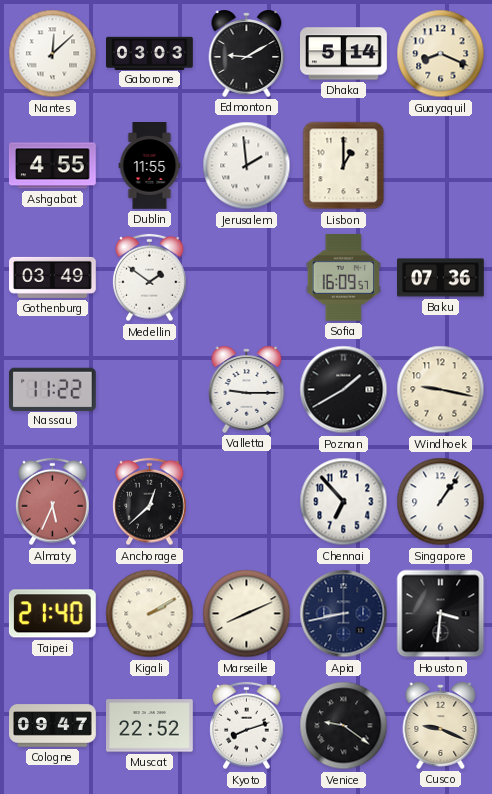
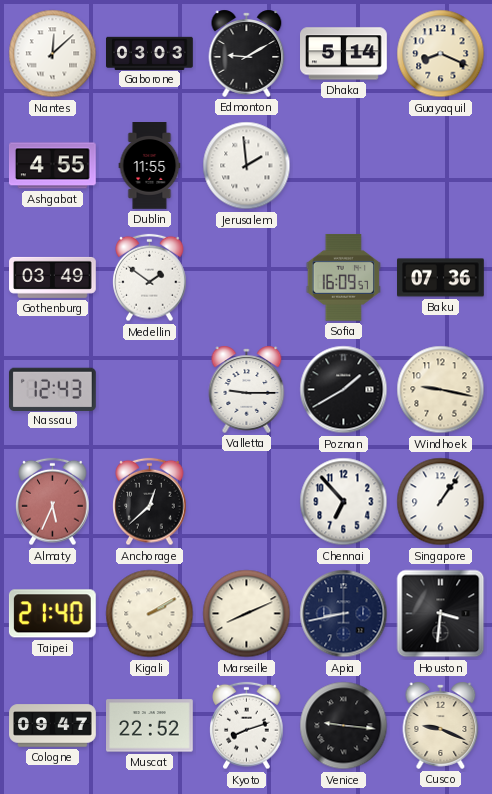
Lisbon: 1:00 -> none
Nassau: 11:22 -> 12:43
Venice: 9:21 -> 9:16
